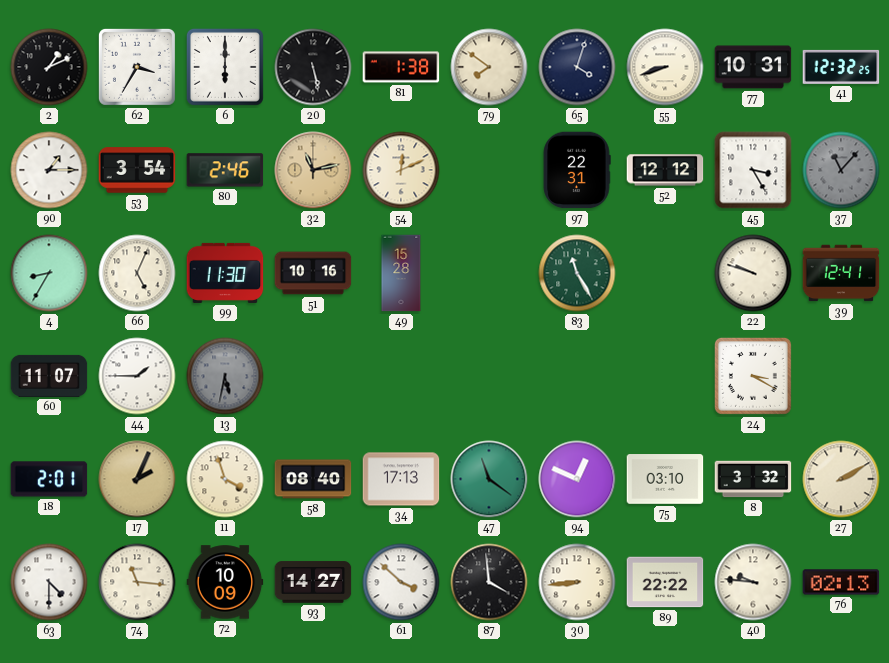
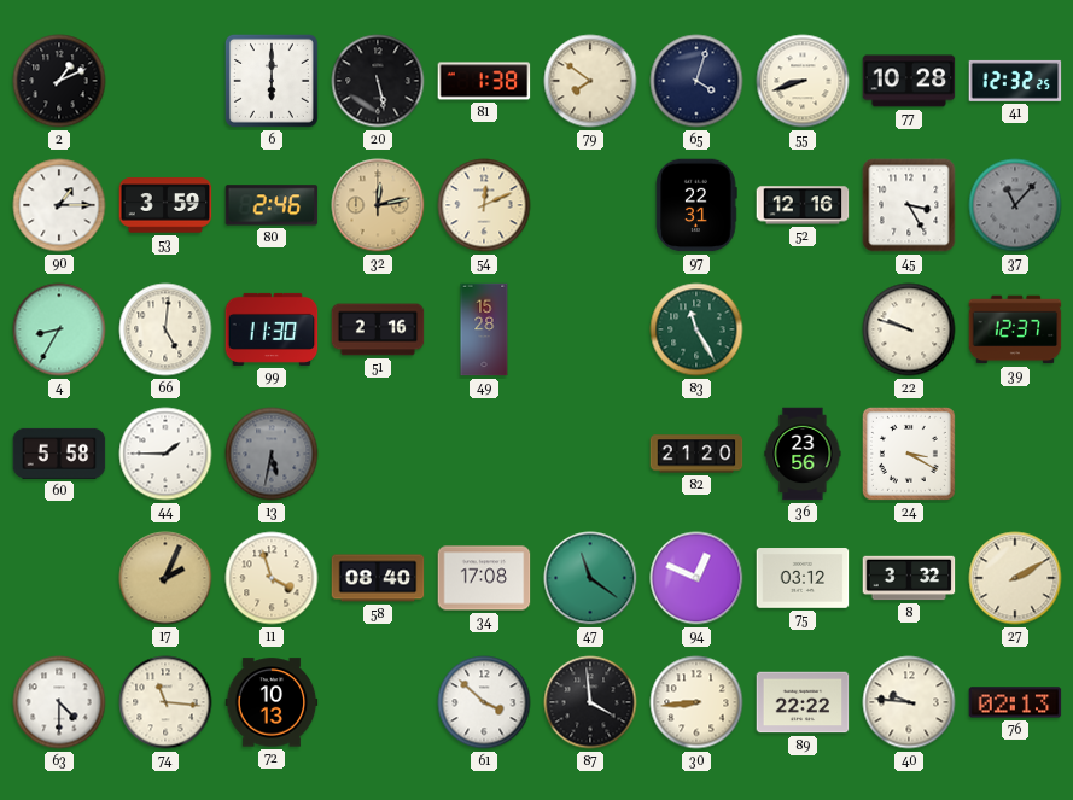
62: 3:35 -> none
77: 10:31 -> 10:28
53: 3:54 -> 3:59
32: 11:13 -> 12:13
52: 12:12 -> 12:16
66: 5:04 -> 5:01
51: 10:16 -> 2:16
39: 12:41 -> 12:37
60: 11:07 -> 5:58
82: none -> 21:20
36: none -> 23:56
18: 2:01 -> none
34: 17:13 -> 17:08
75: 03:10 -> 03:12
72: 10:09 -> 10:13
93: 14:27 -> none
